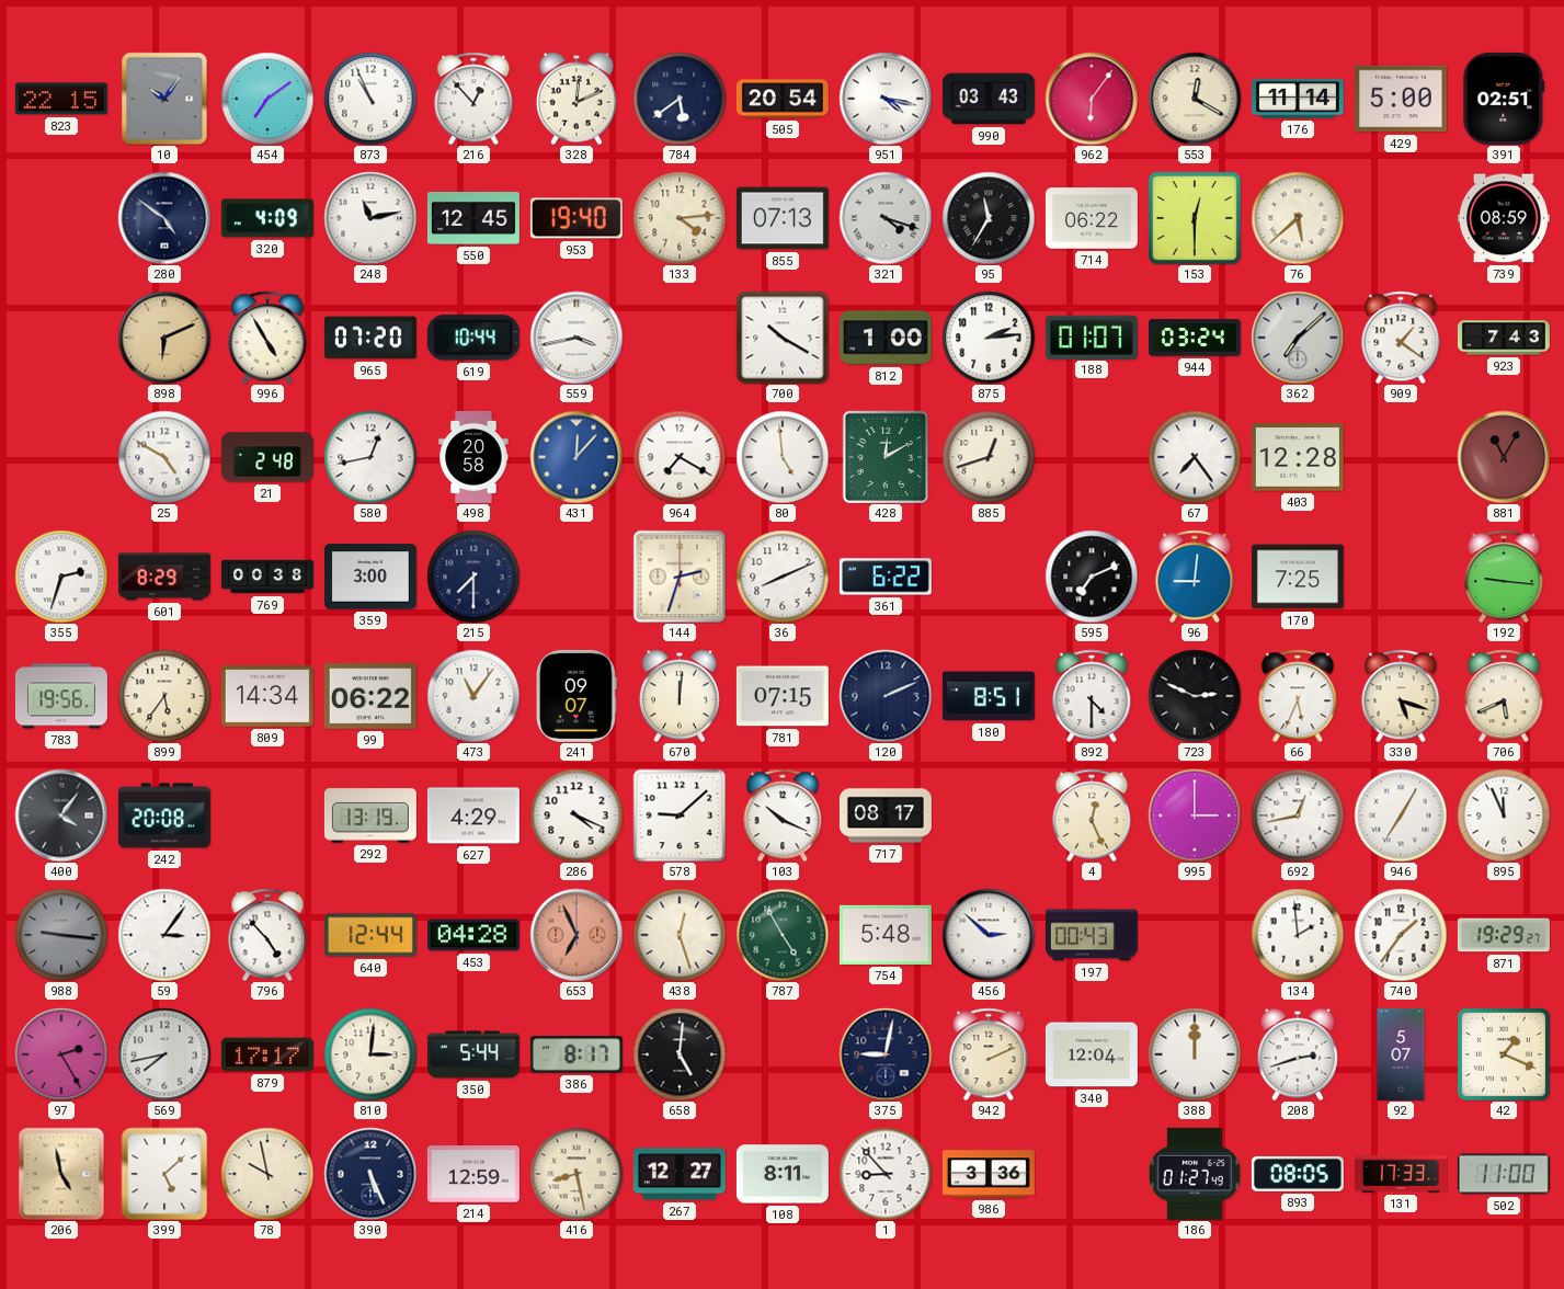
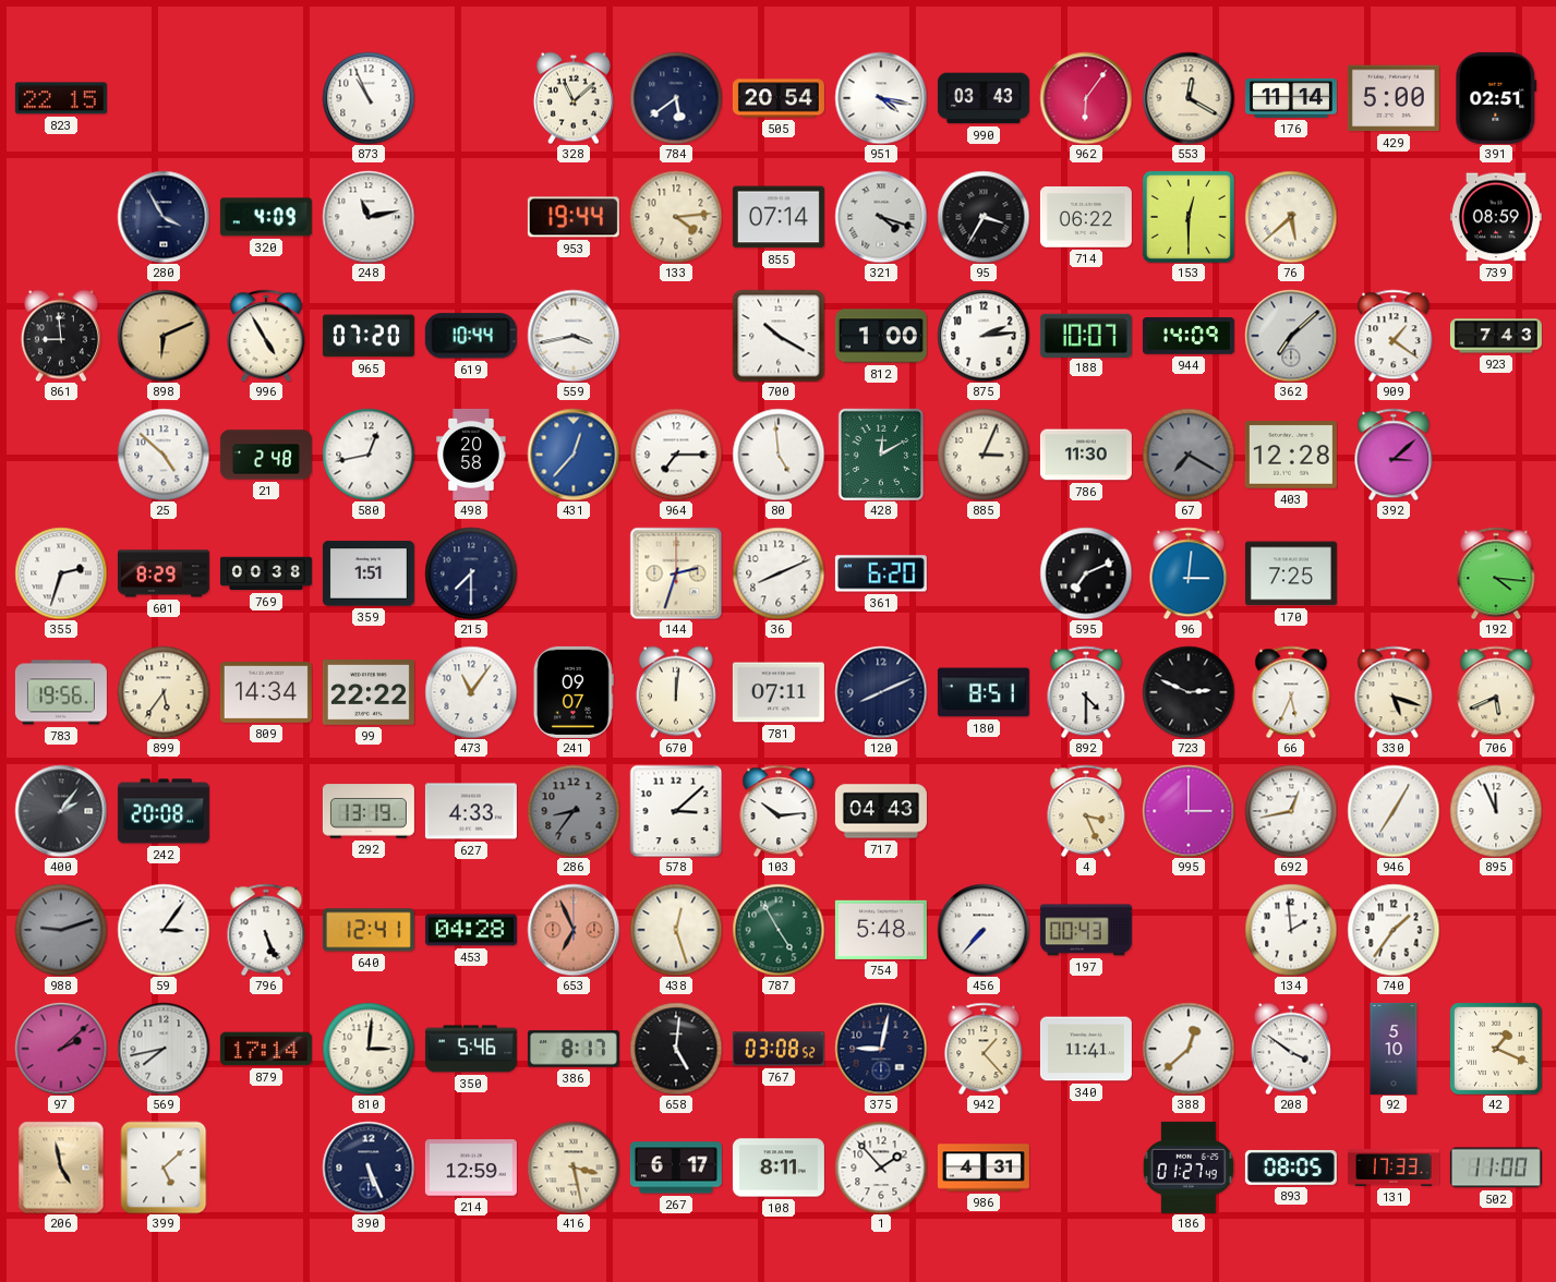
10: 10:06 -> none
454: 7:09 -> none
216: 12:53 -> none
328: 12:11 -> 11:08
280: 4:51 -> 3:55
550: 12:45 -> none
953: 19:40 -> 19:44
855: 07:13 -> 07:14
95: 11:35 -> 3:35
861: none -> 8:59
188: 01:07 -> 10:07
944: 03:24 -> 14:09
25: 4:50 -> 4:52
431: 12:07 -> 12:37
964: 7:20 -> 7:15
885: 12:42 -> 3:04
786: none -> 11:30
67: 7:24 -> 7:20
67 dial: white -> grey
392: none -> 3:08
881: 11:05 -> none
359: 3:00 -> 1:51
361: 6:22 -> 6:20
96: 9:01 -> 3:01
192: 9:16 -> 4:16
99: 06:22 -> 22:22
781: 07:15 -> 07:11
120: 2:11 -> 8:11
400: 4:06 -> 2:06
627: 4:29 -> 4:33
286: 4:19 -> 8:36
286 dial: white -> grey
578: 9:08 -> 3:08
103: 10:19 -> 10:14
717: 08:17 -> 04:43
4: 12:26 -> 3:26
988: 9:16 -> 9:12
796: 4:53 -> 5:26
640: 12:44 -> 12:41
456: 2:52 -> 7:37
871: 19:29 -> none
97: 2:25 -> 2:08
879: 17:17 -> 17:14
350: 5:44 -> 5:46
767: none -> 03:08
942: 2:11 -> 1:23
340: 12:04 -> 11:41
388: 12:00 -> 12:38
208: 2:42 -> 3:51
92: 5:07 -> 5:10
78: 9:58 -> none
416: 8:28 -> 3:28
267: 12:27 -> 6:17
1: 8:53 -> 1:53
986: 3:36 -> 4:31
